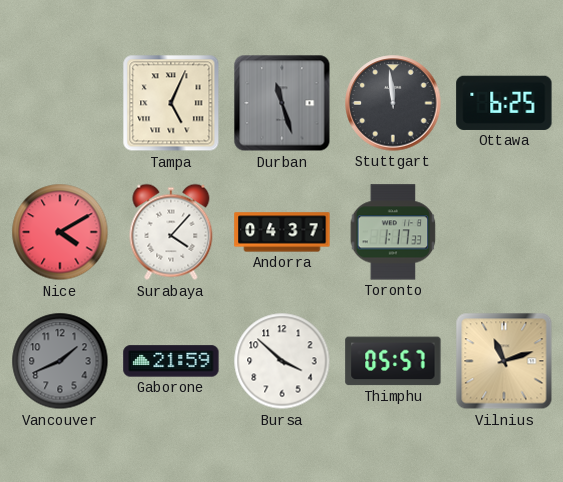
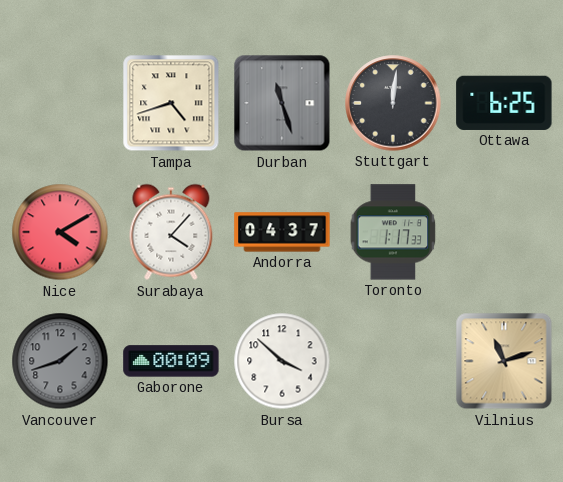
Tampa: 5:04 -> 4:42
Stuttgart: 11:59 -> 12:01
Vancouver: 1:41 -> 1:42
Gaborone: 21:59 -> 00:09
Thimphu: 05:57 -> none
